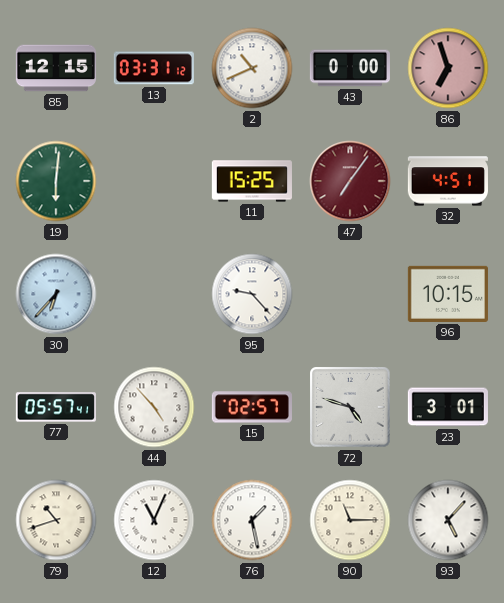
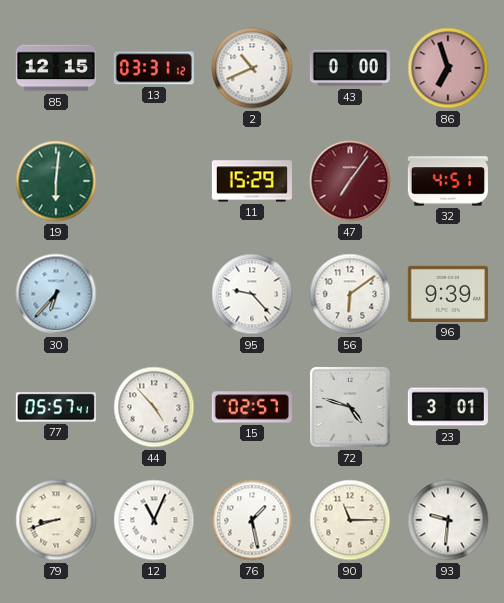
11: 15:25 -> 15:29
56: none -> 6:09
96: 10:15 -> 9:39
79: 10:42 -> 8:42
93: 5:07 -> 9:31
